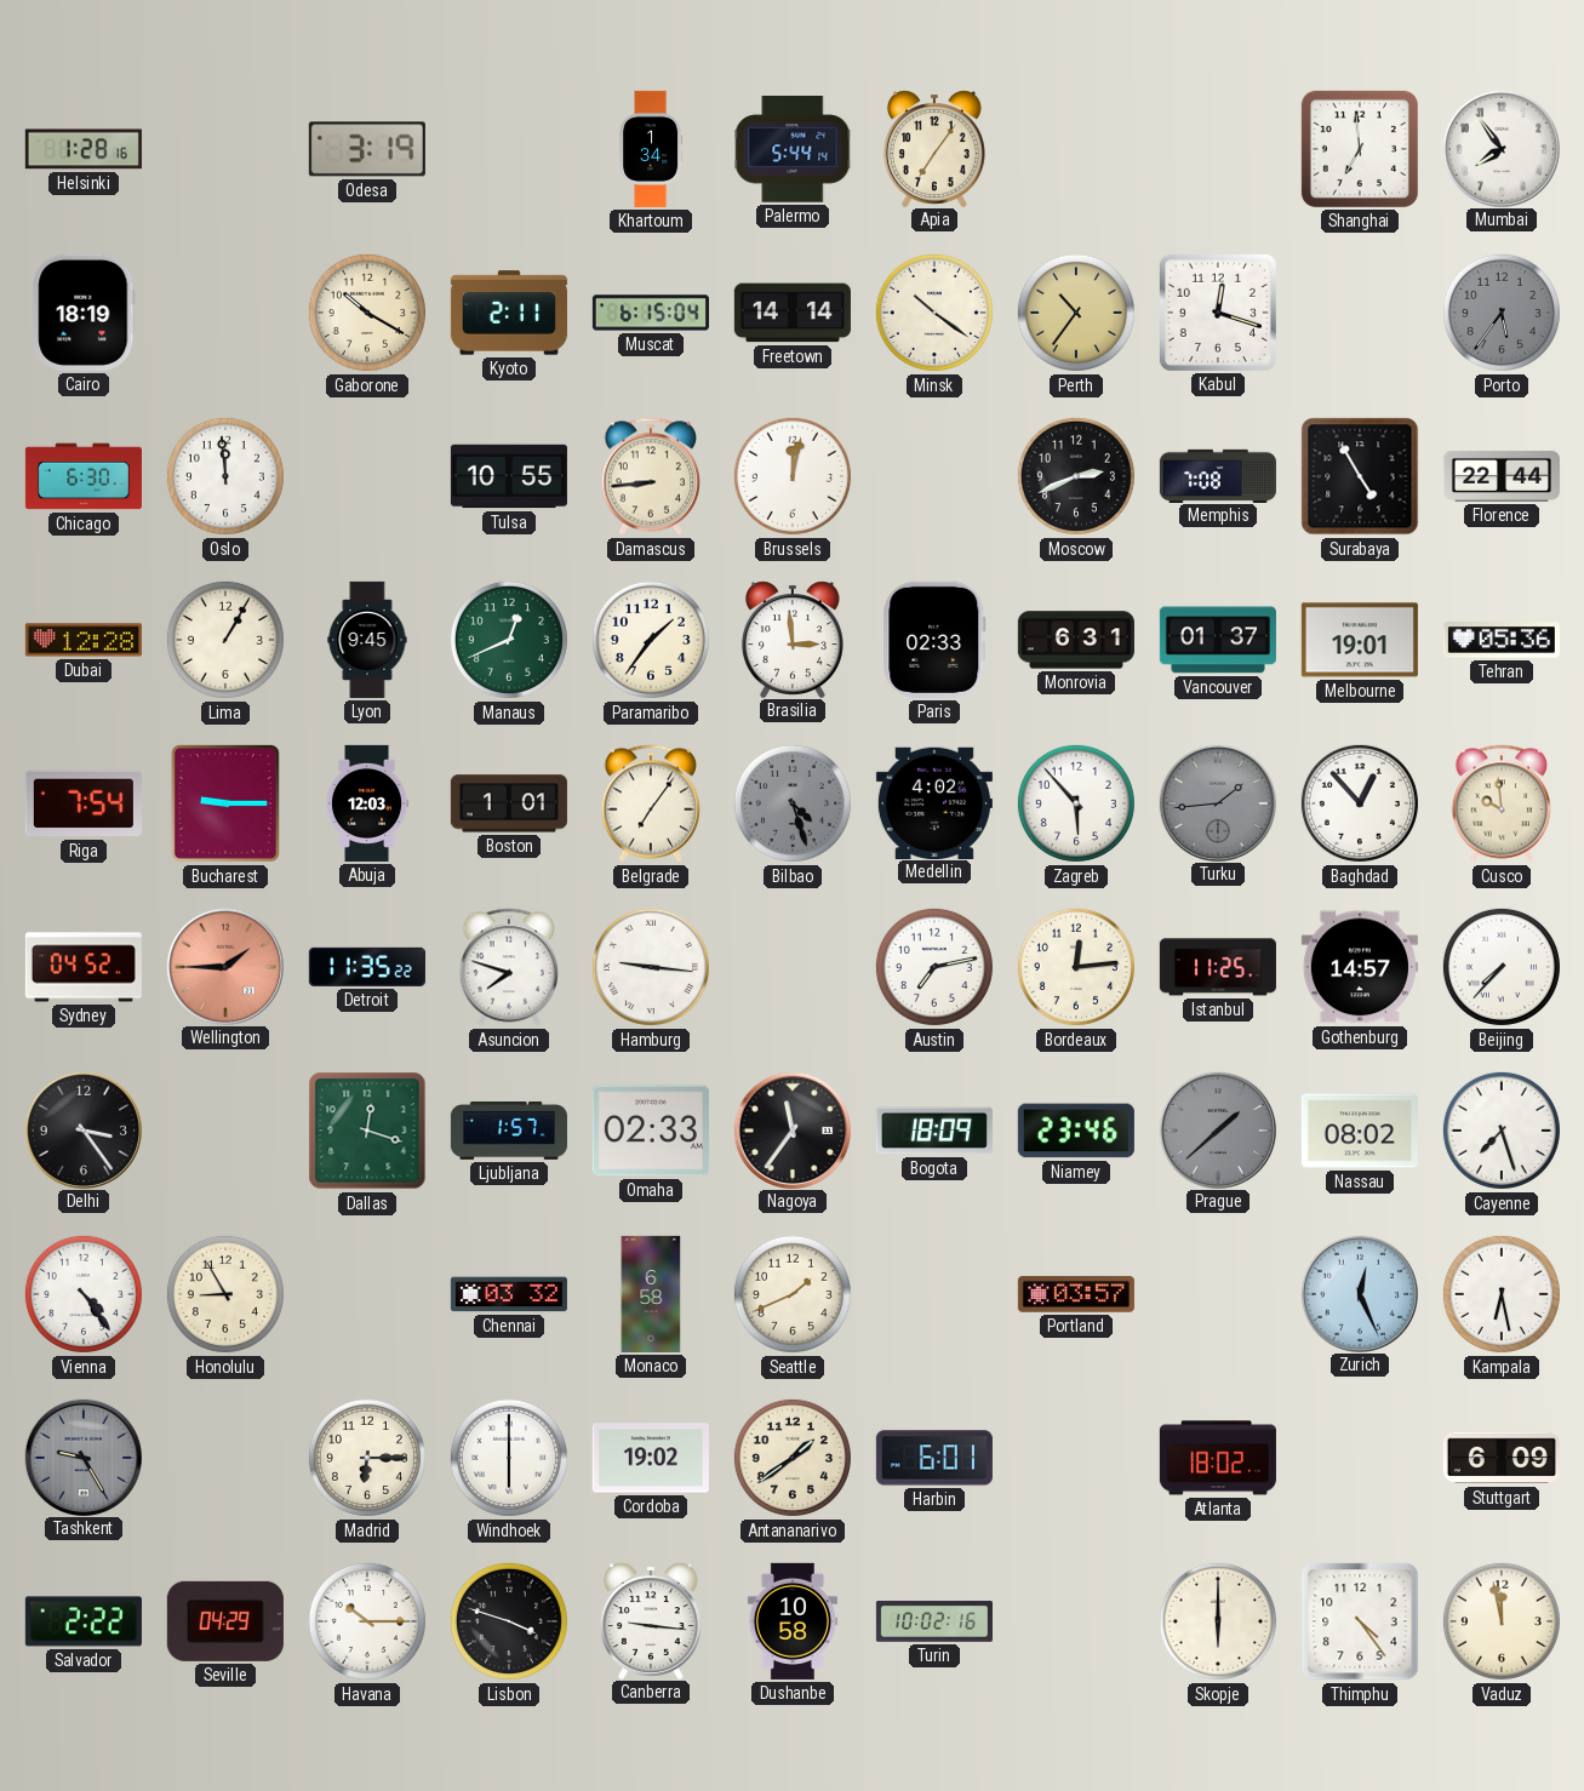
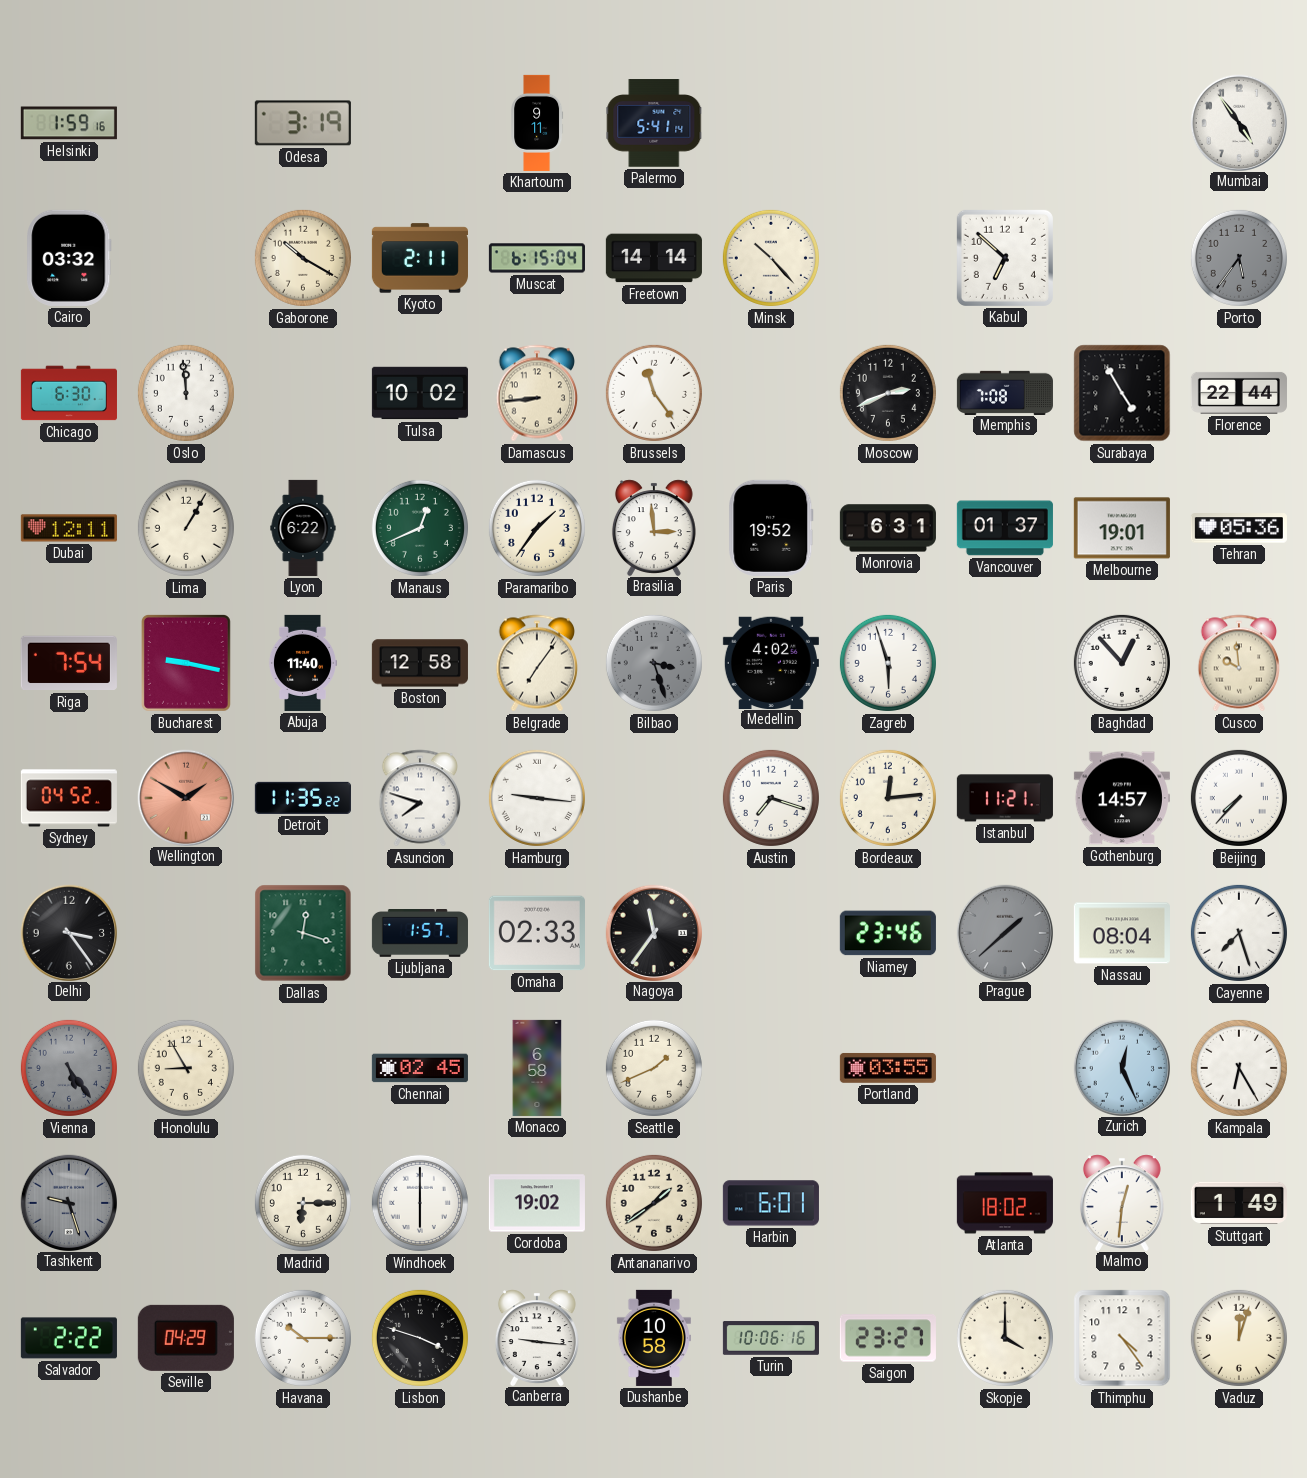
Helsinki: 1:28 -> 1:59
Khartoum: 1:34 -> 9:11
Palermo: 5:44 -> 5:41
Apia: 7:06 -> none
Shanghai: 6:59 -> none
Mumbai: 7:54 -> 4:54
Cairo: 18:19 -> 03:32
Minsk: 10:21 -> 10:23
Perth: 10:36 -> none
Kabul: 12:18 -> 6:52
Tulsa: 10:55 -> 10:02
Brussels: 12:02 -> 11:24
Dubai: 12:28 -> 12:11
Lyon: 9:45 -> 6:22
Paris: 02:33 -> 19:52
Bucharest: 9:15 -> 9:17
Abuja: 12:03 -> 11:40
Boston: 1:01 -> 12:58
Bilbao: 4:27 -> 3:27
Zagreb: 5:53 -> 5:57
Turku: 1:44 -> none
Wellington: 1:45 -> 1:50
Austin: 7:13 -> 7:18
Istanbul: 11:25 -> 11:21
Bogota: 18:09 -> none
Nassau: 08:02 -> 08:04
Vienna: 4:24 -> 5:24
Vienna dial: white -> grey
Chennai: 03:32 -> 02:45
Portland: 03:57 -> 03:55
Kampala: 6:28 -> 6:25
Tashkent: 9:25 -> 9:27
Malmo: none -> 12:31
Stuttgart: 6:09 -> 1:49
Turin: 10:02 -> 10:06
Saigon: none -> 23:27
Skopje: 6:00 -> 4:00
Vaduz: 11:58 -> 12:03
